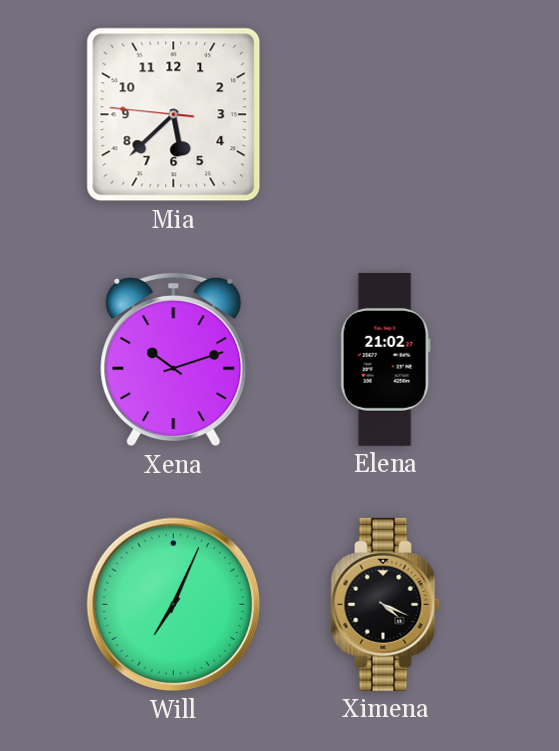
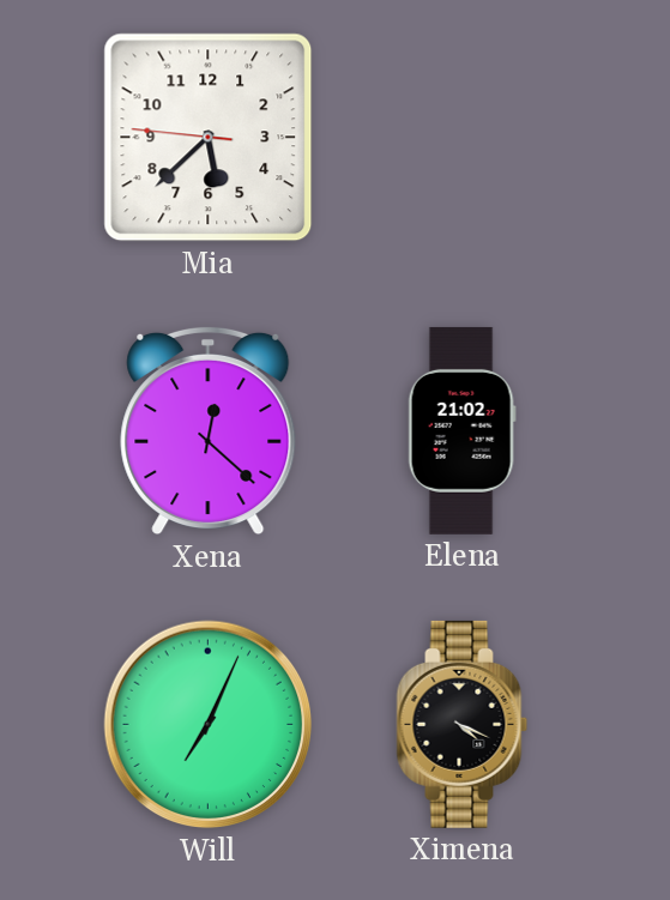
Xena: 10:12 -> 12:22
